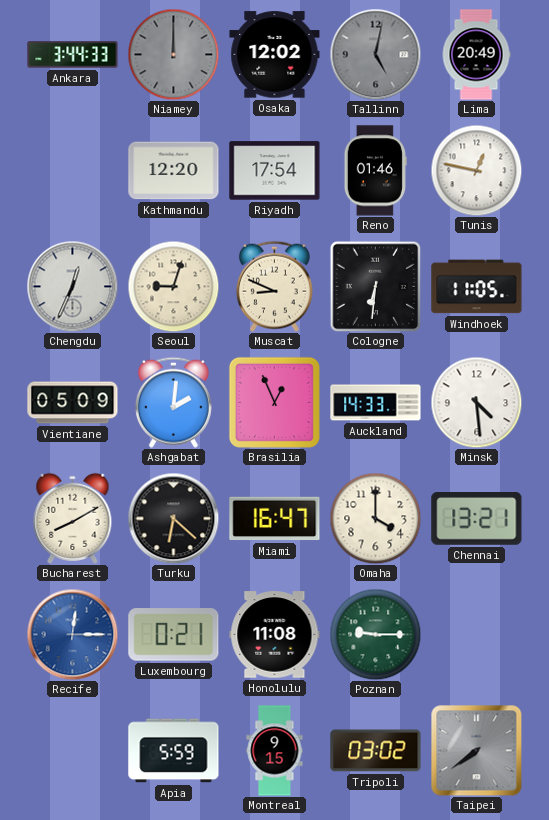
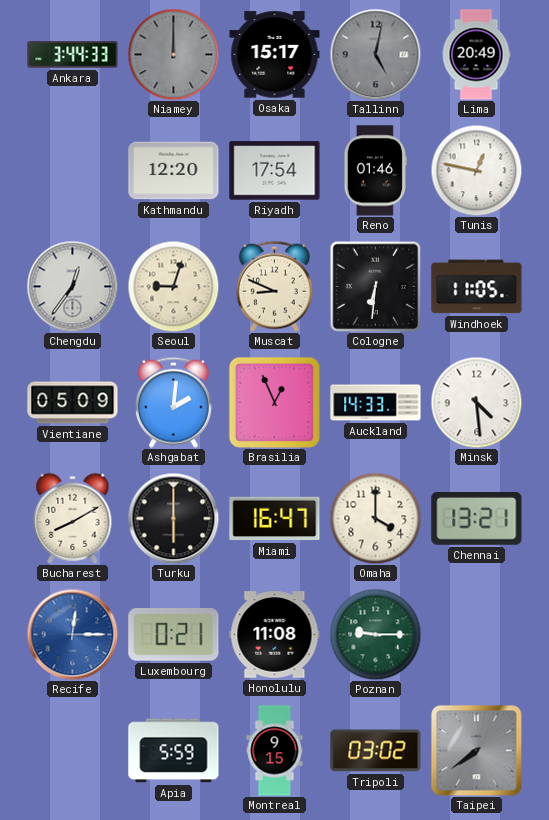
Osaka: 12:02 -> 15:17
Chengdu: 12:34 -> 12:36
Turku: 6:22 -> 6:00
